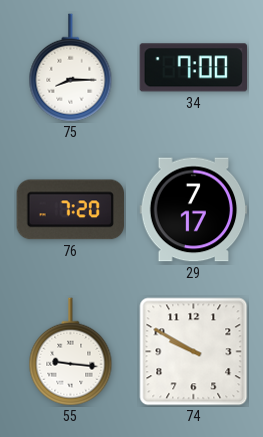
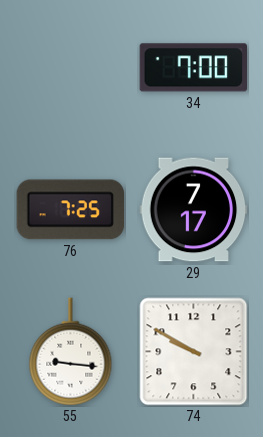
75: 8:15 -> none
76: 7:20 -> 7:25
